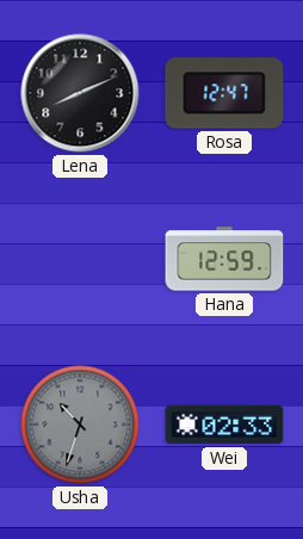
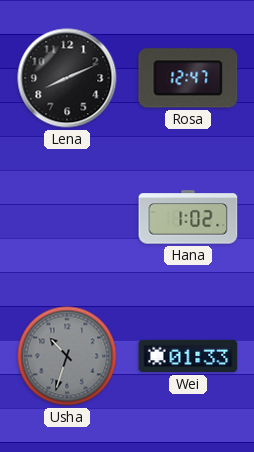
Hana: 12:59 -> 1:02
Wei: 02:33 -> 01:33
